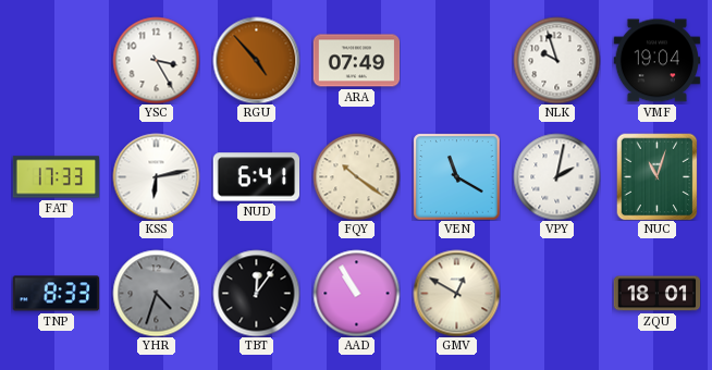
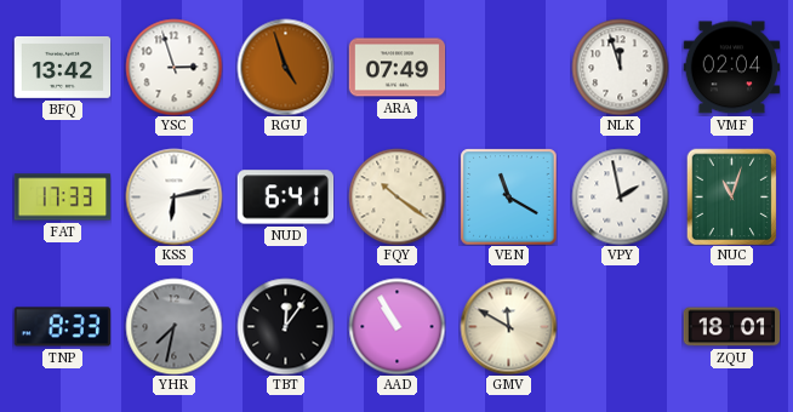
BFQ: none -> 13:42
YSC: 3:25 -> 2:57
RGU: 4:53 -> 4:57
NLK: 9:57 -> 11:57
VMF: 19:04 -> 02:04
VPY: 2:02 -> 1:58
YHR: 4:33 -> 7:32
GMV: 12:50 -> 11:50
